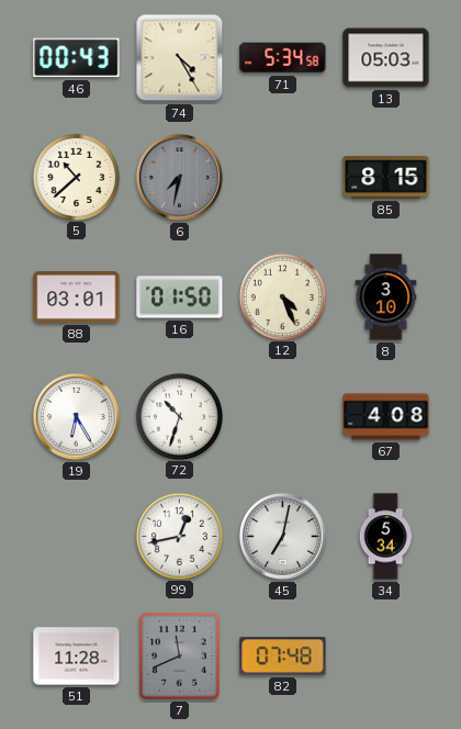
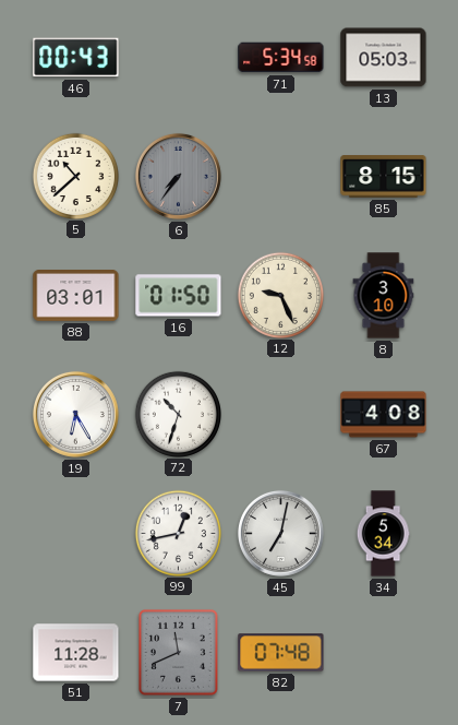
74: 4:25 -> none
6: 7:32 -> 7:36
12: 4:26 -> 9:26
